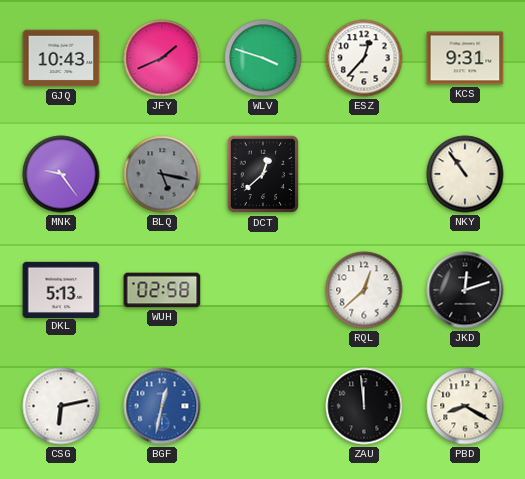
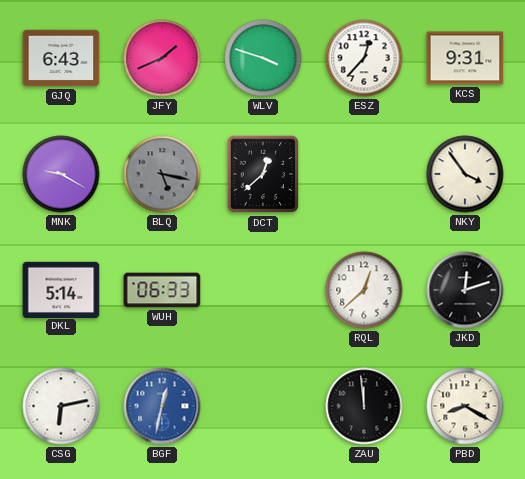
GJQ: 10:43 -> 6:43
MNK: 9:24 -> 9:20
NKY: 10:54 -> 3:54
DKL: 5:13 -> 5:14
WUH: 02:58 -> 06:33
